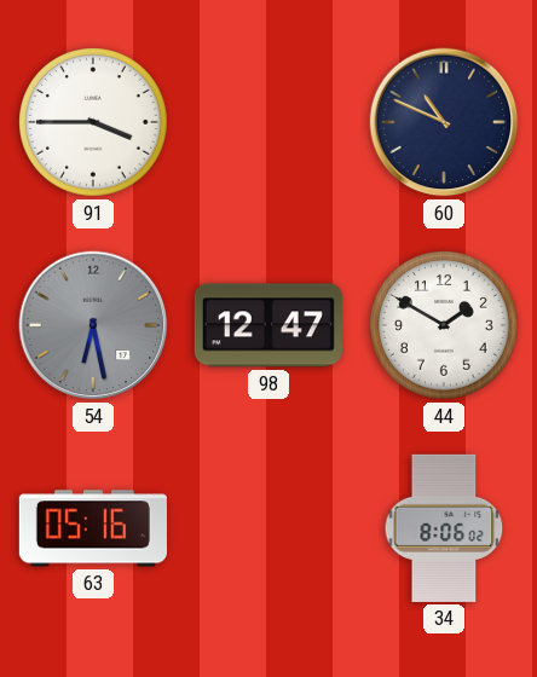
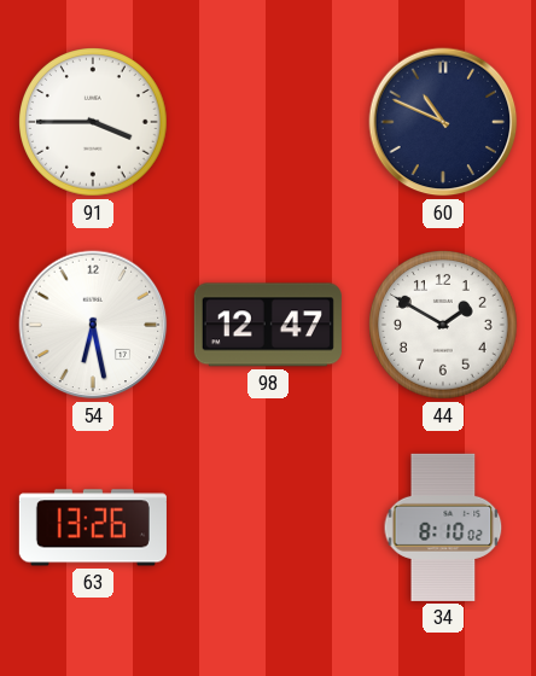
54 dial: grey -> white
63: 05:16 -> 13:26
34: 8:06 -> 8:10
